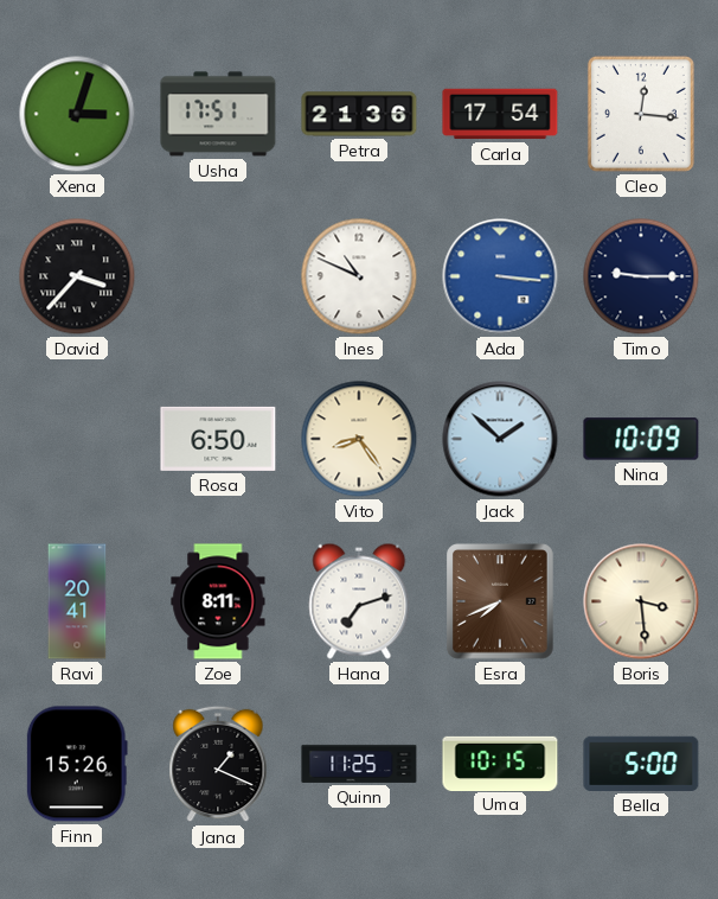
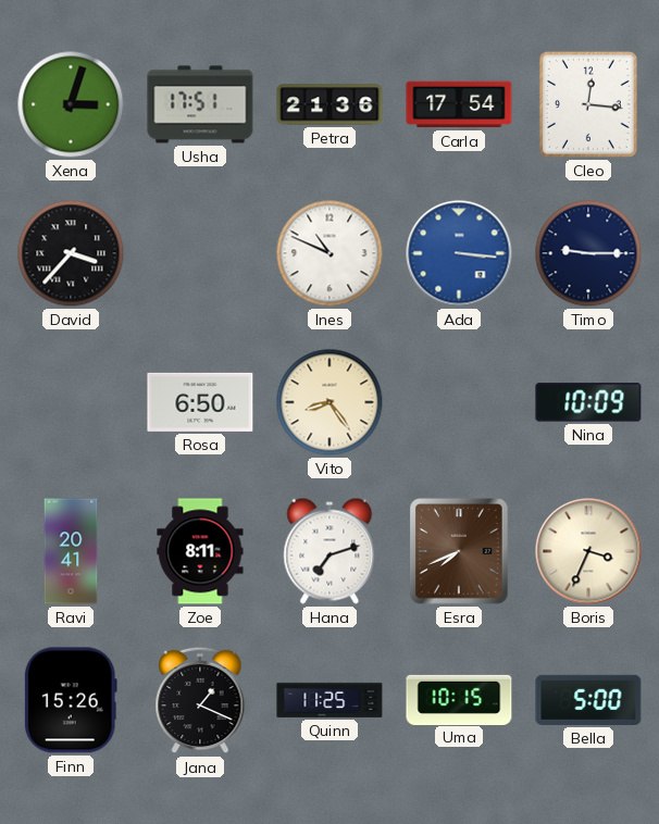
Jack: 1:52 -> none
Boris: 3:29 -> 3:34
